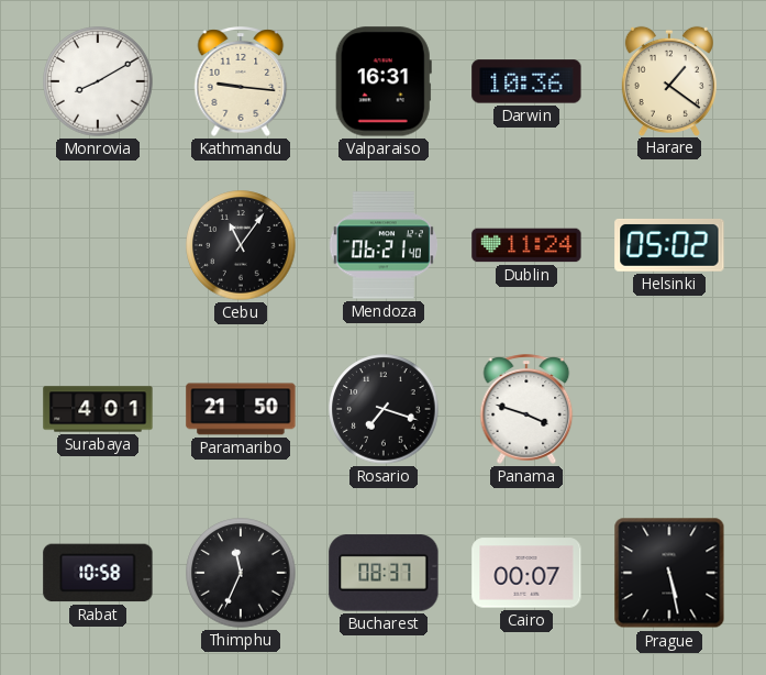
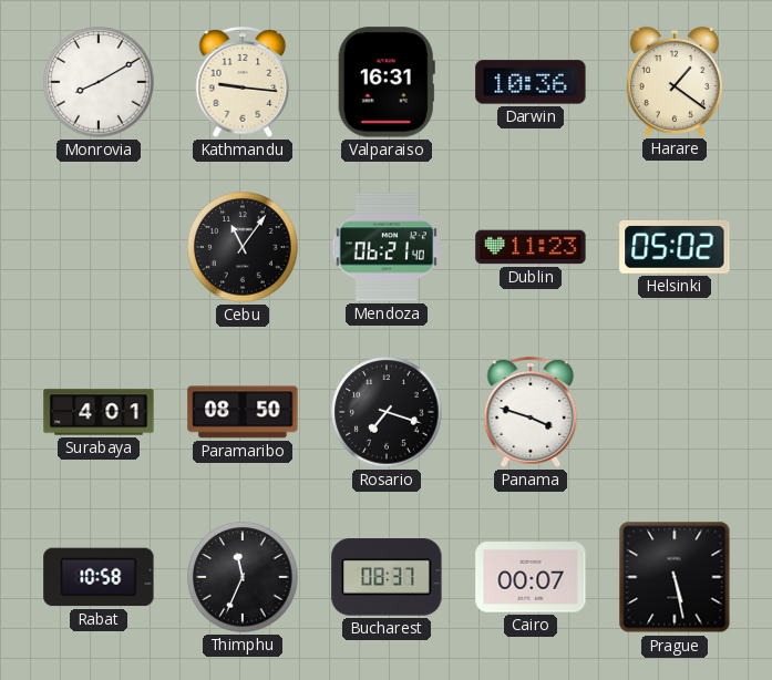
Dublin: 11:24 -> 11:23
Paramaribo: 21:50 -> 08:50
